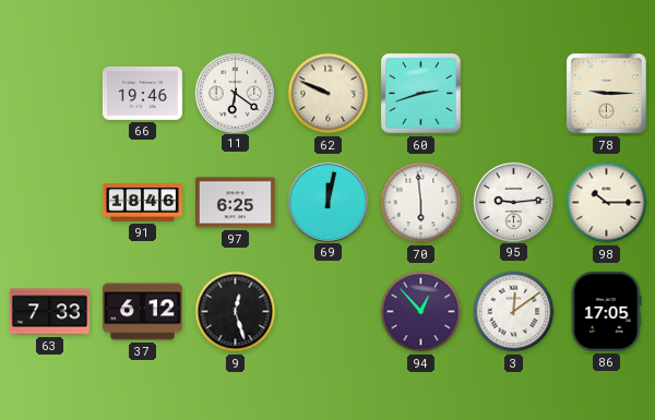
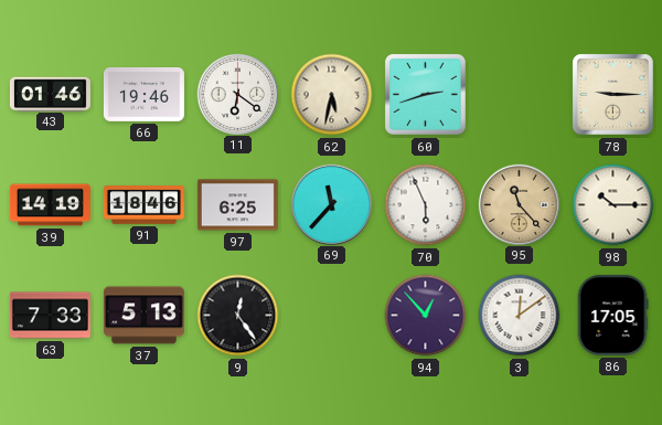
43: none -> 01:46
62: 9:49 -> 5:32
39: none -> 14:19
69: 12:02 -> 11:37
70: 5:59 -> 5:56
95: 9:14 -> 11:23
95 dial: white -> champagne
37: 6:12 -> 5:13
9: 12:27 -> 12:24
